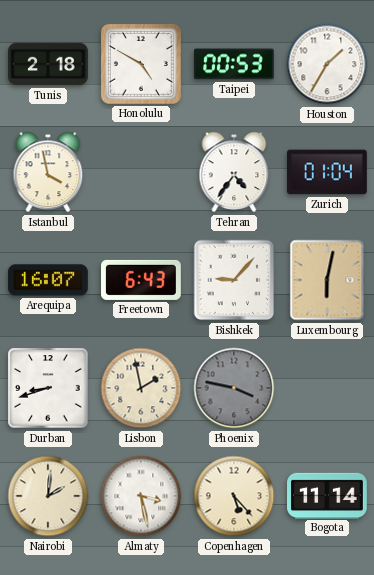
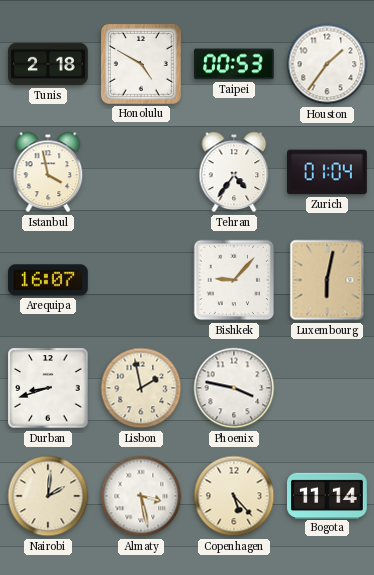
Houston: 1:35 -> 1:36
Freetown: 6:43 -> none
Phoenix dial: grey -> white
